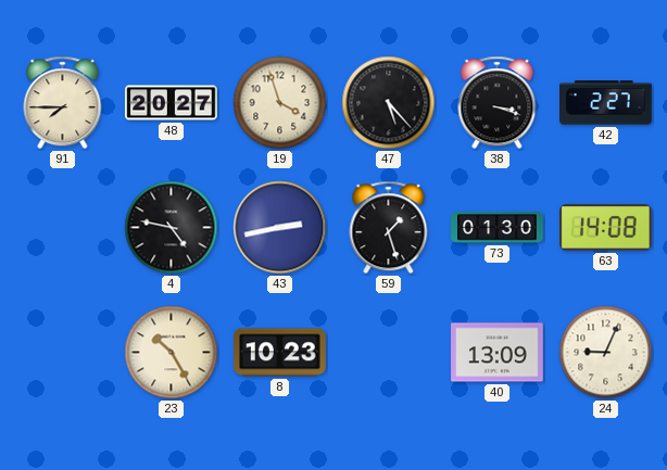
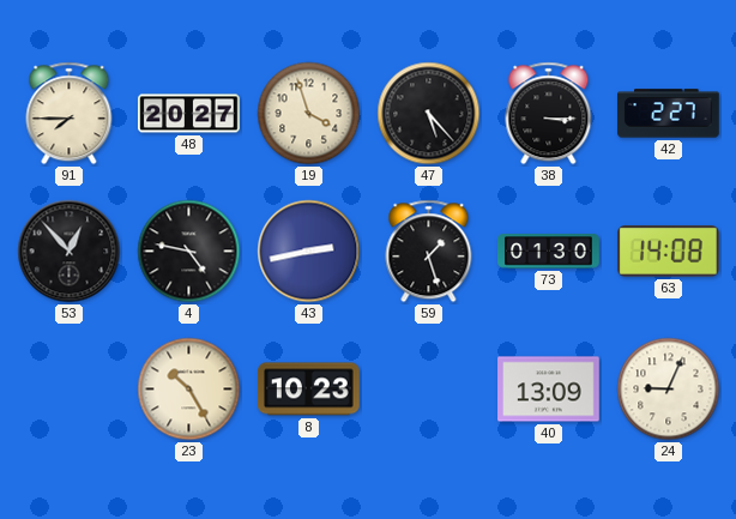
38: 3:18 -> 3:15
53: none -> 12:53
